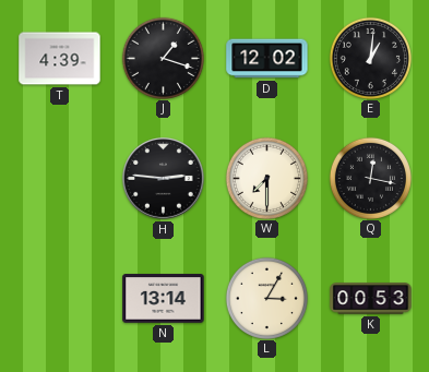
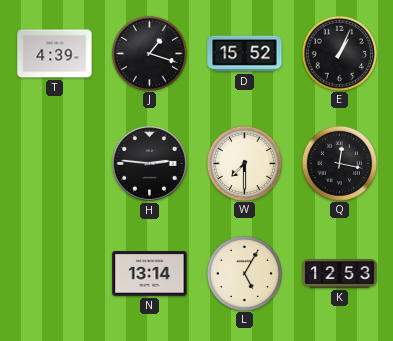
D: 12:02 -> 15:52
E: 1:01 -> 1:04
L: 3:05 -> 5:05
K: 00:53 -> 12:53
